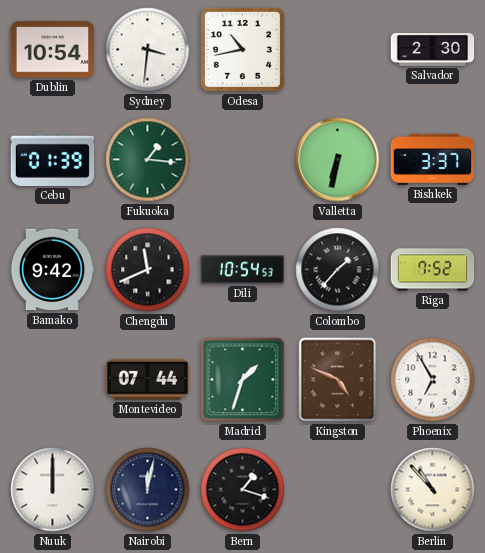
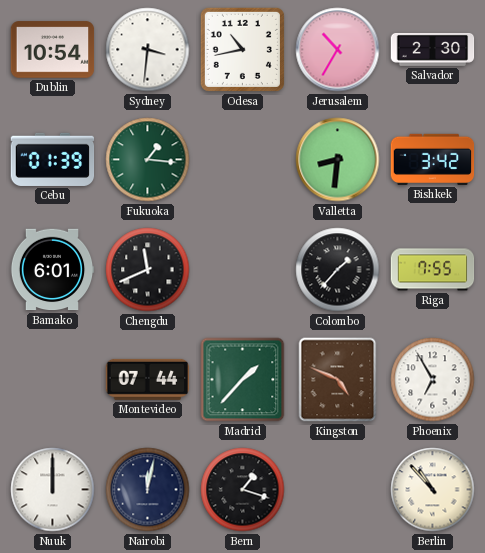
Jerusalem: none -> 10:35
Valletta: 6:32 -> 8:31
Bishkek: 3:37 -> 3:42
Bamako: 9:42 -> 6:01
Dili: 10:54 -> none
Riga: 7:52 -> 7:55
Madrid: 1:33 -> 1:37
